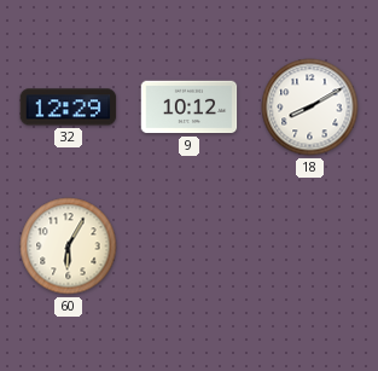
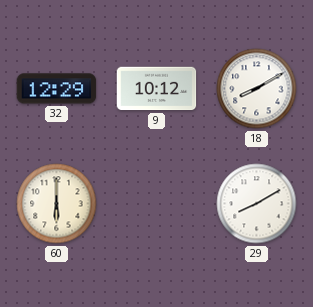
60: 6:05 -> 6:00
29: none -> 8:10
